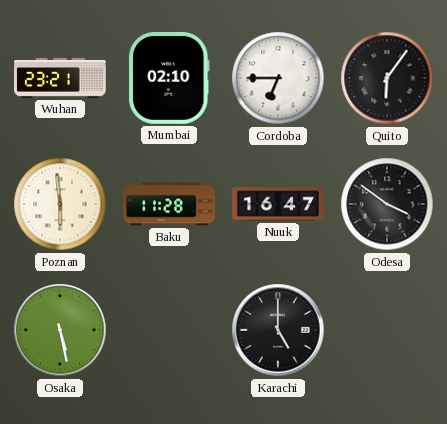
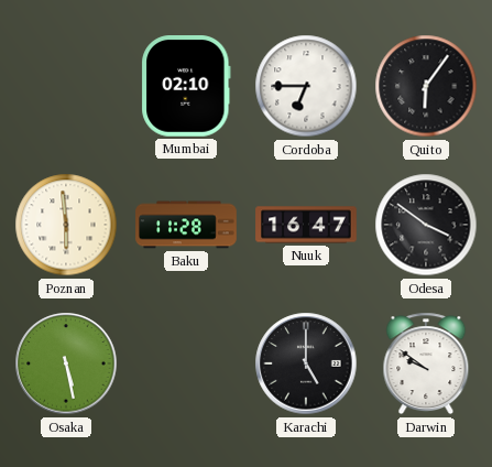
Wuhan: 23:21 -> none
Darwin: none -> 9:51
